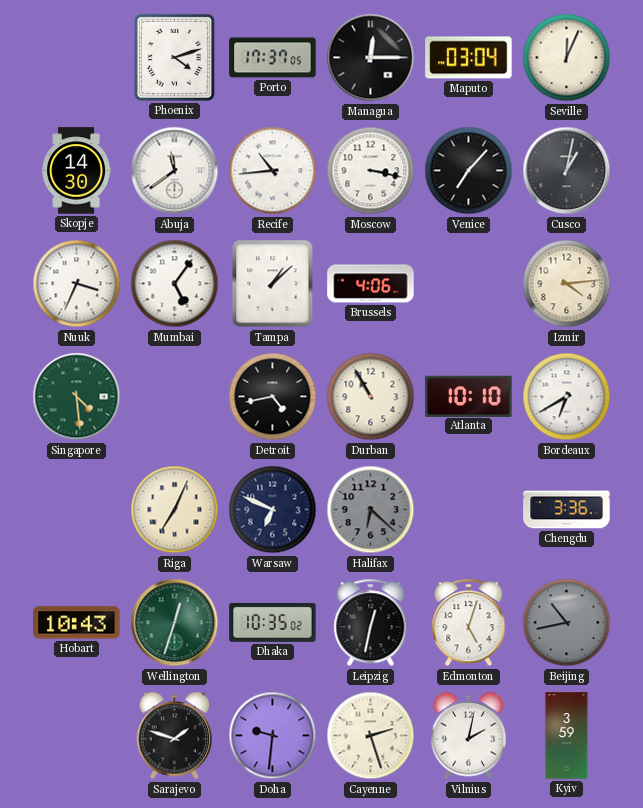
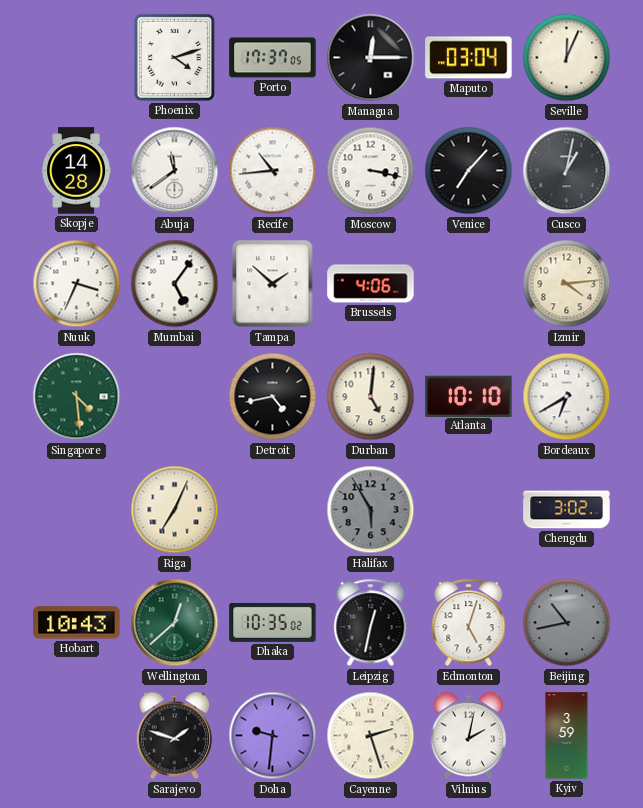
Skopje: 14:30 -> 14:28
Tampa: 1:08 -> 1:52
Durban: 10:55 -> 5:01
Warsaw: 6:49 -> none
Halifax: 6:22 -> 5:55
Chengdu: 3:36 -> 3:02
Wellington: 12:33 -> 12:38
